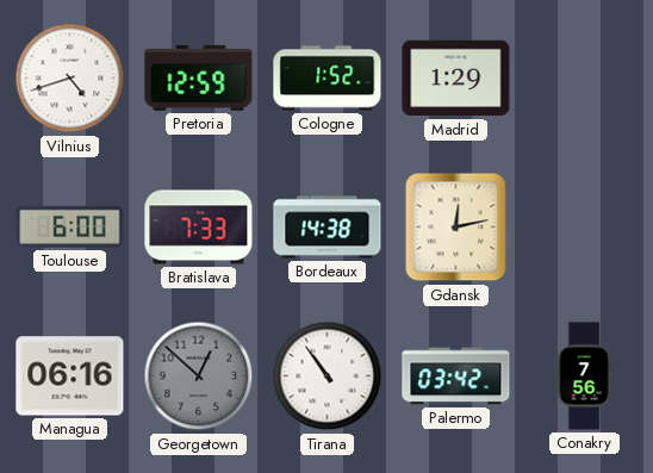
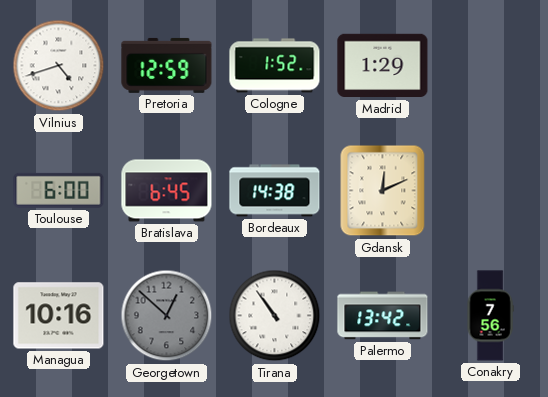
Bratislava: 7:33 -> 6:45
Gdansk: 12:13 -> 12:11
Managua: 06:16 -> 10:16
Palermo: 03:42 -> 13:42
